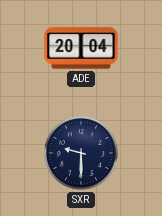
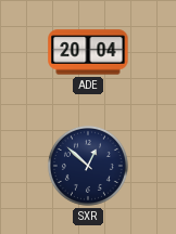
SXR: 9:30 -> 12:52
